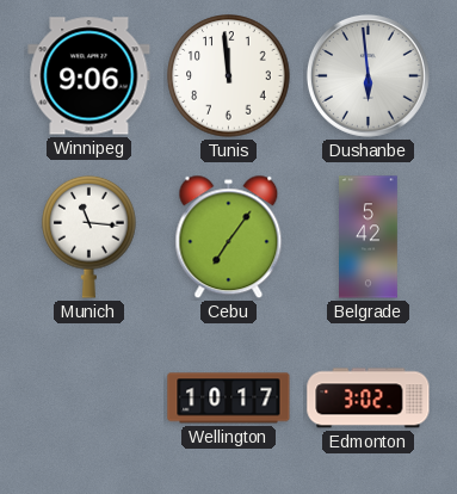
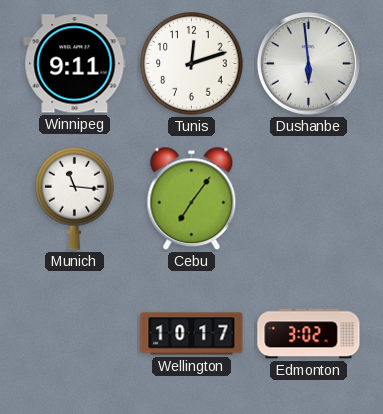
Winnipeg: 9:06 -> 9:11
Tunis: 11:59 -> 12:12
Belgrade: 5:42 -> none
